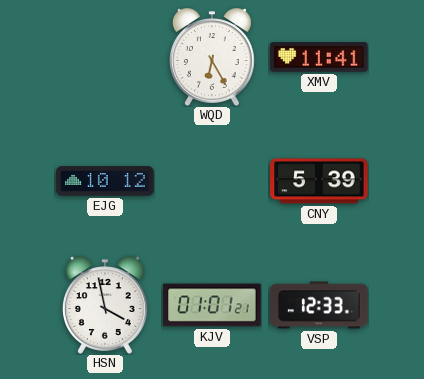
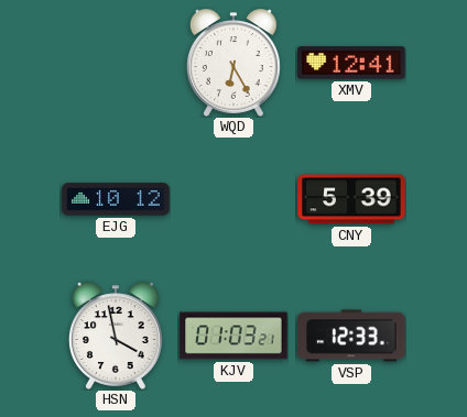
XMV: 11:41 -> 12:41
KJV: 01:01 -> 01:03
